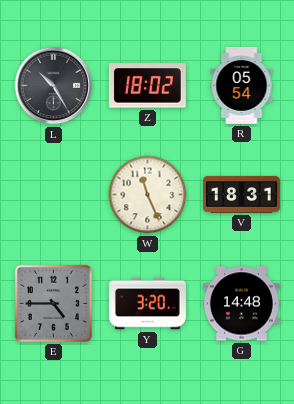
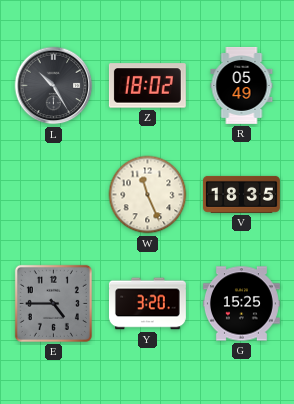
R: 05:54 -> 05:49
V: 18:31 -> 18:35
G: 14:48 -> 15:25
